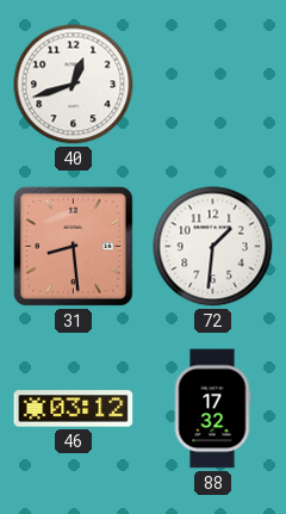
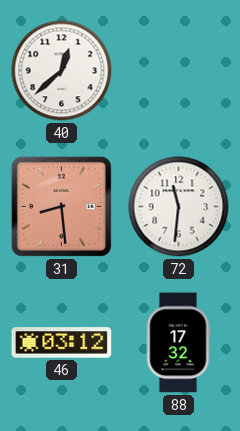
40: 12:42 -> 12:38
72: 1:31 -> 11:31
